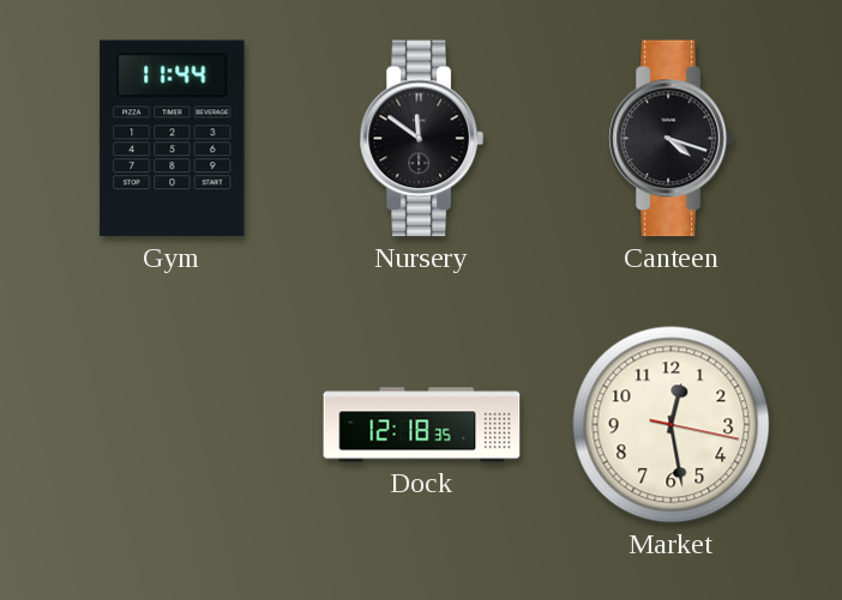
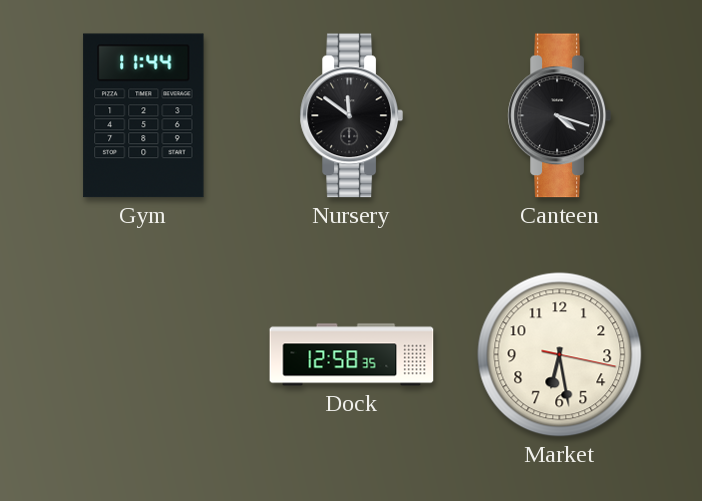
Dock: 12:18 -> 12:58
Market: 12:28 -> 6:28
